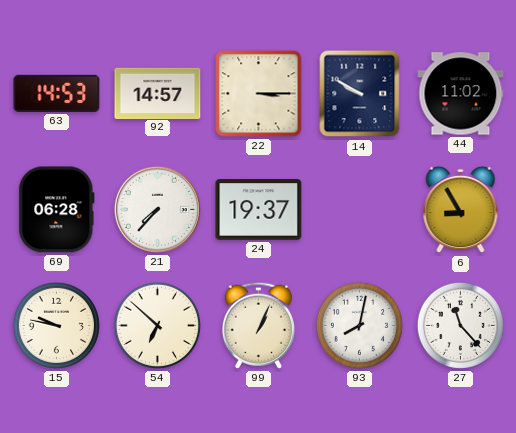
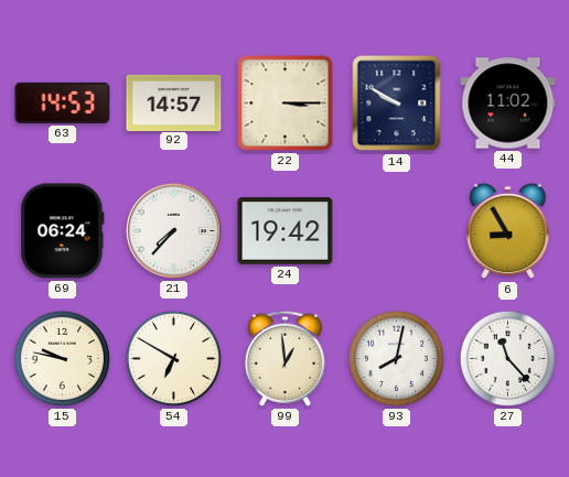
69: 06:28 -> 06:24
24: 19:37 -> 19:42
54: 6:52 -> 6:50
99: 1:04 -> 12:59
